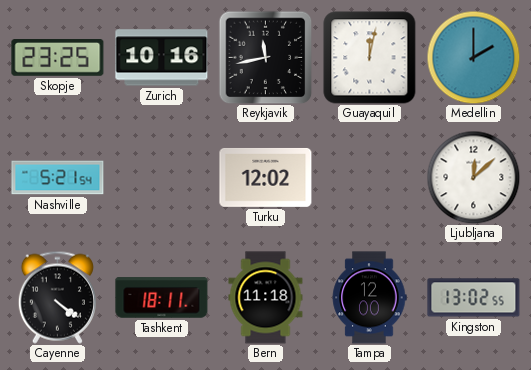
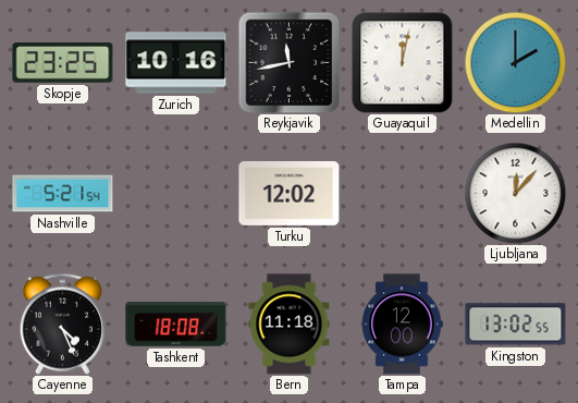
Ljubljana: 12:08 -> 12:07
Cayenne: 4:21 -> 4:26
Tashkent: 18:11 -> 18:08
